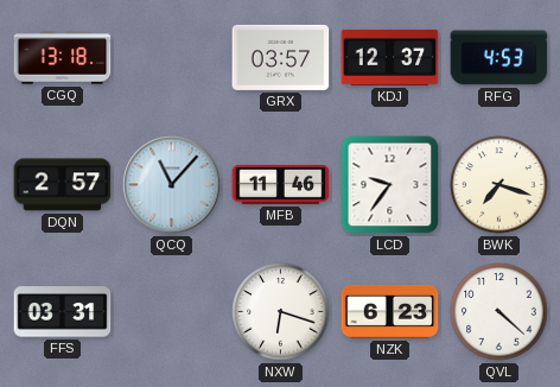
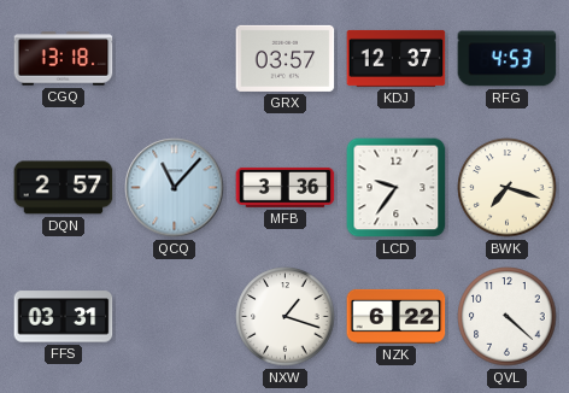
MFB: 11:46 -> 3:36
NXW: 6:18 -> 1:18
NZK: 6:23 -> 6:22
